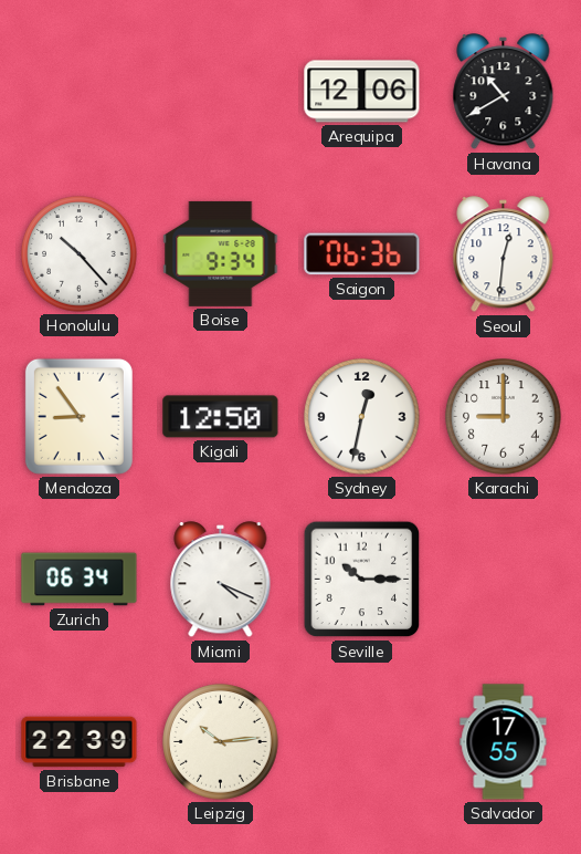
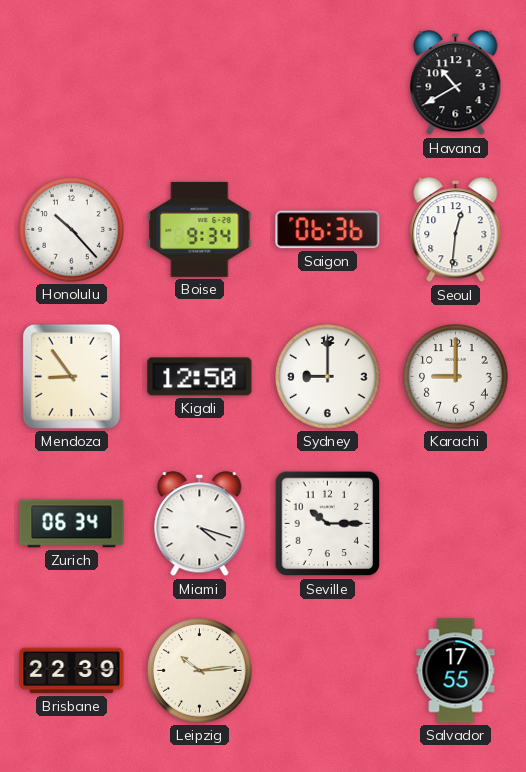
Arequipa: 12:06 -> none
Sydney: 12:32 -> 9:00
Miami: 4:19 -> 4:18
